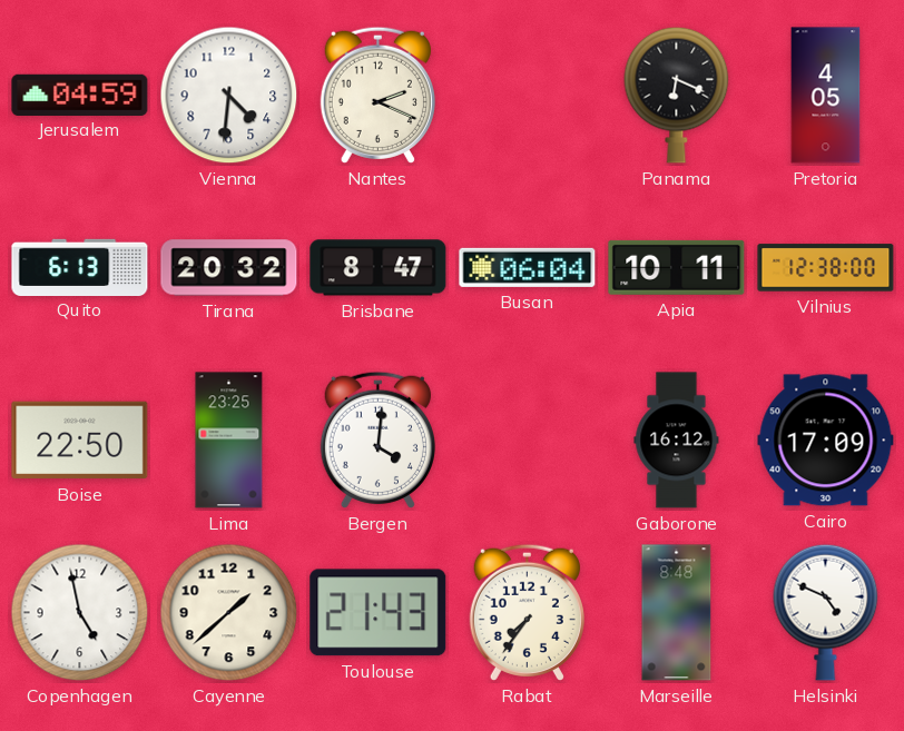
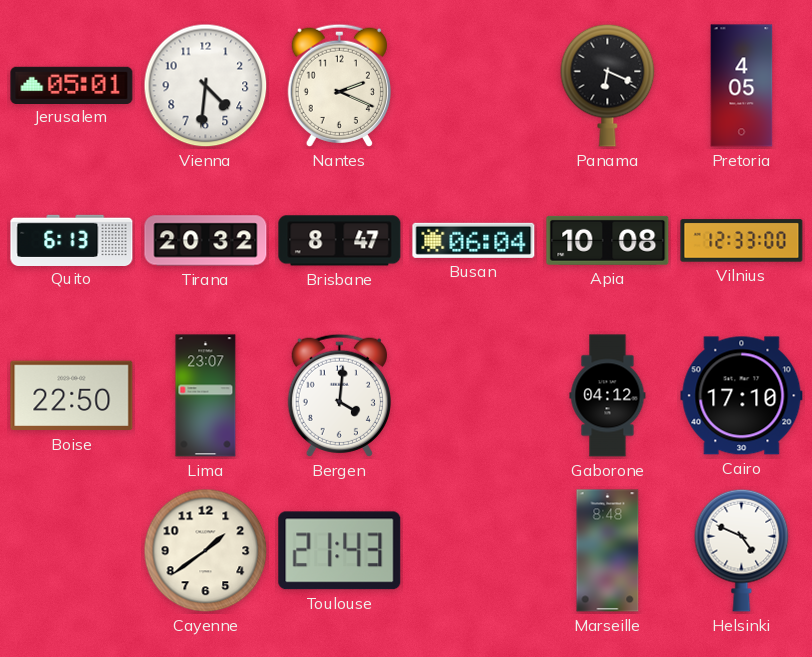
Jerusalem: 04:59 -> 05:01
Apia: 10:11 -> 10:08
Vilnius: 12:38 -> 12:33
Lima: 23:25 -> 23:07
Gaborone: 16:12 -> 04:12
Cairo: 17:09 -> 17:10
Copenhagen: 4:58 -> none
Cayenne: 1:38 -> 1:39
Rabat: 7:36 -> none
